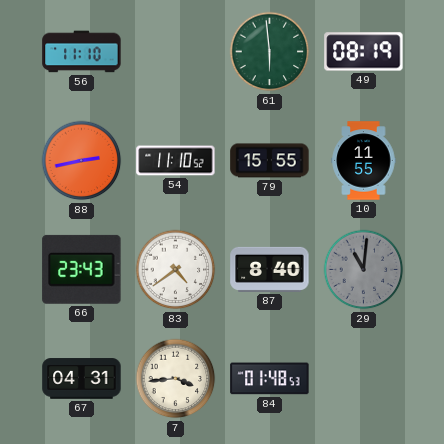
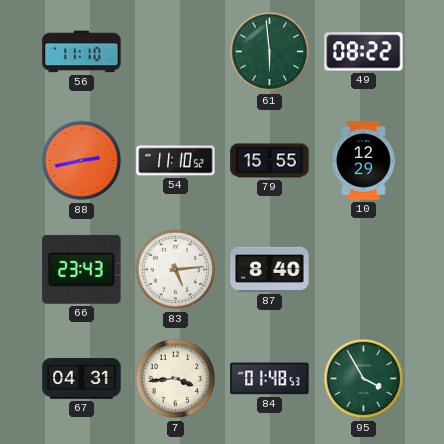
49: 08:19 -> 08:22
10: 11:55 -> 12:29
83: 4:39 -> 5:14
29: 11:01 -> none
95: none -> 3:55
